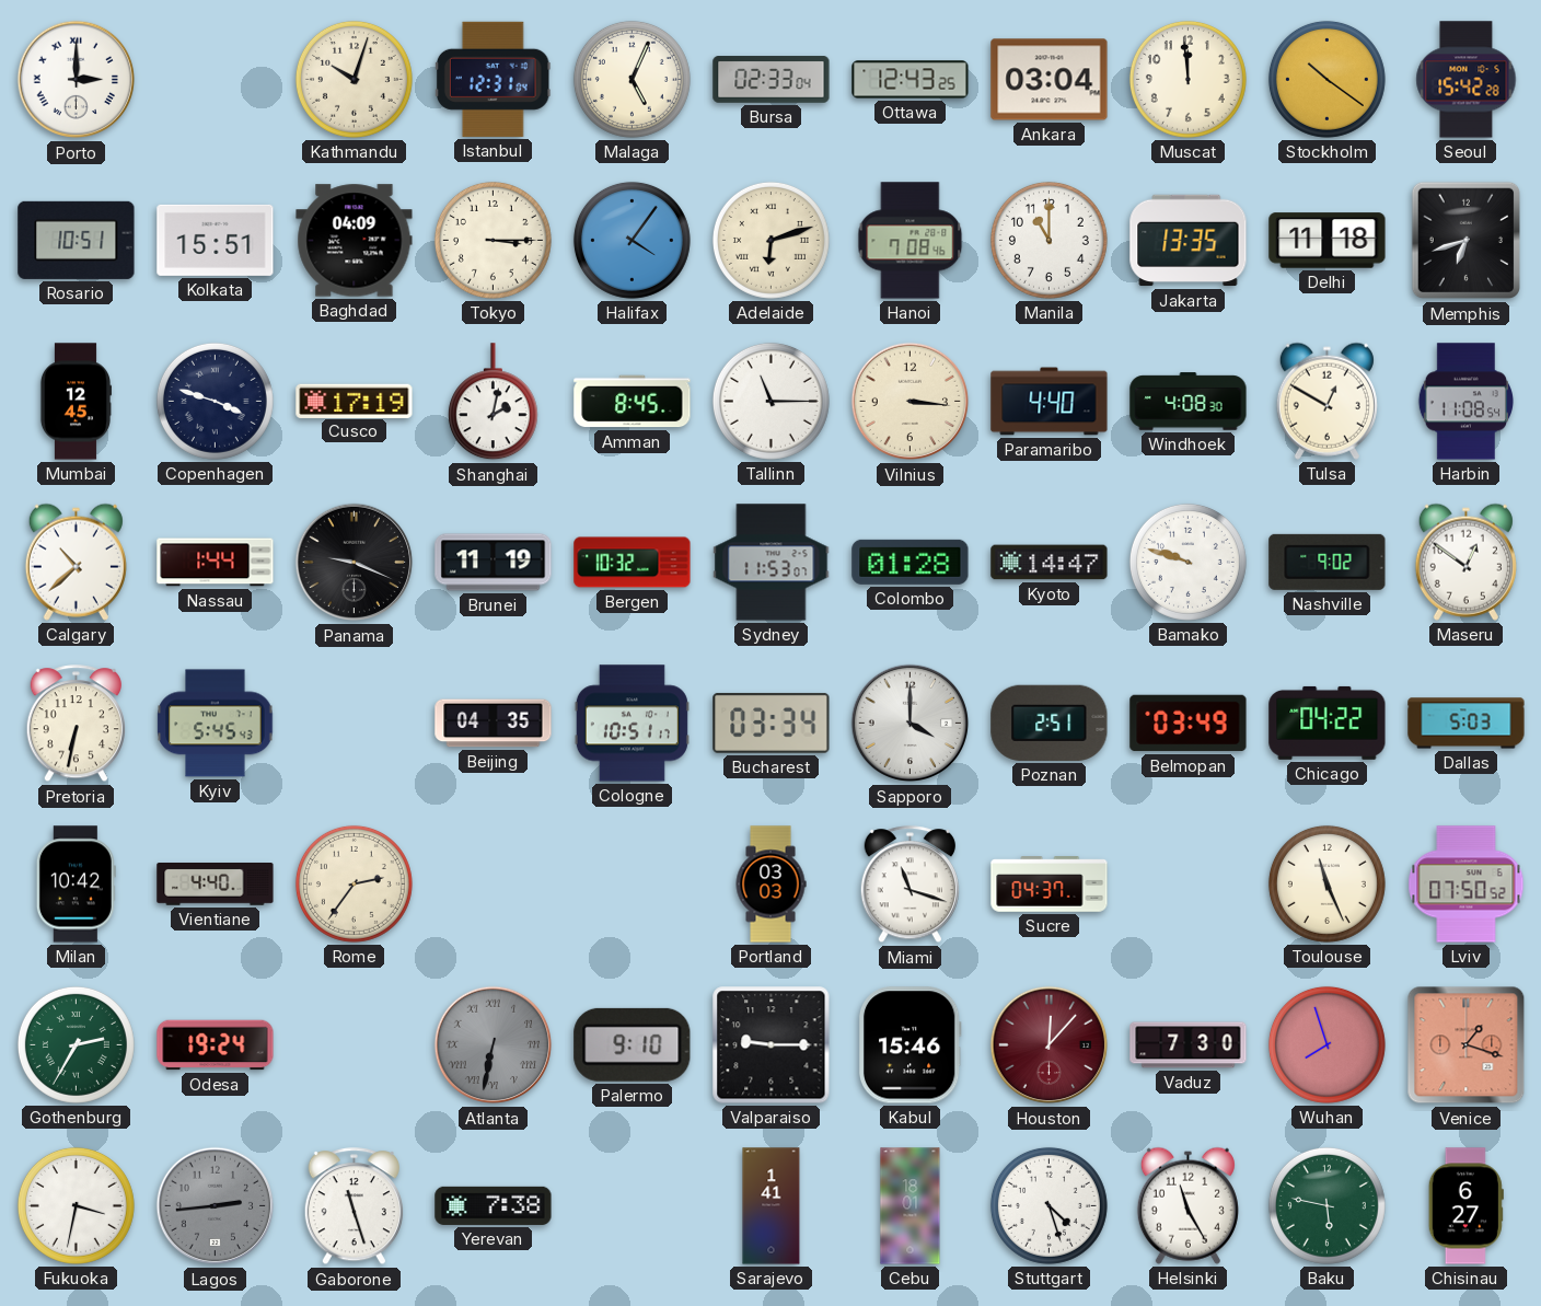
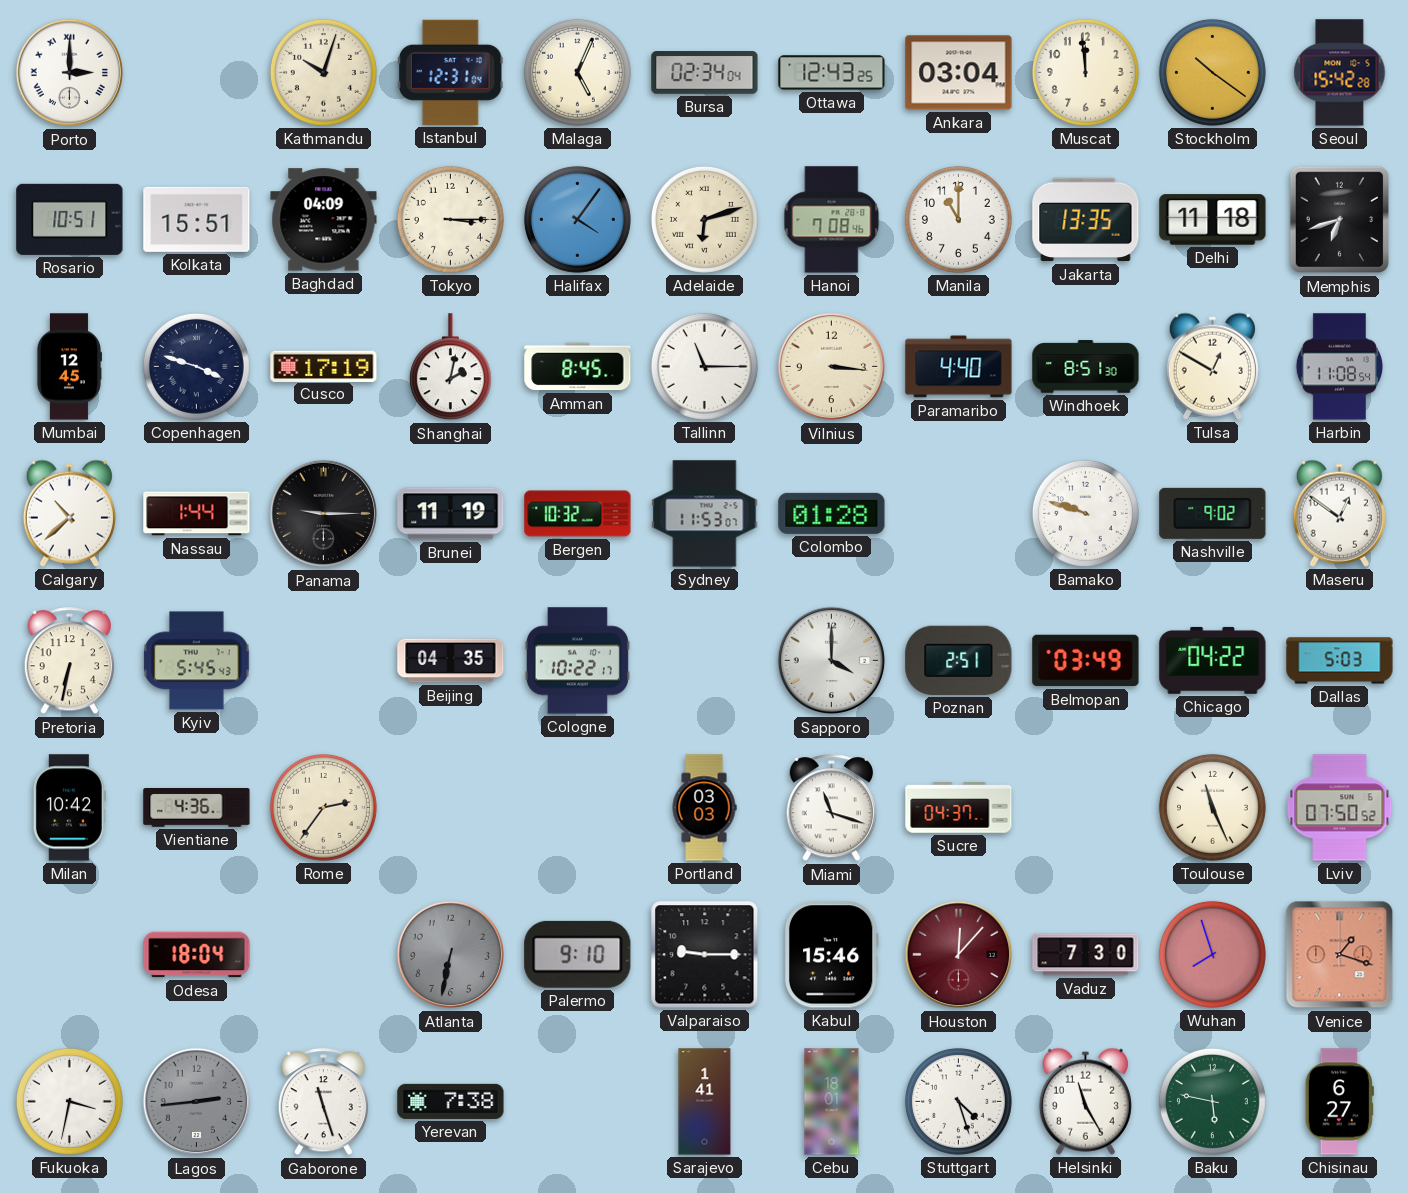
Bursa: 02:33 -> 02:34
Windhoek: 4:08 -> 8:51
Panama: 9:19 -> 9:15
Kyoto: 14:47 -> none
Cologne: 10:51 -> 10:22
Bucharest: 03:34 -> none
Vientiane: 4:40 -> 4:36
Gothenburg: 2:35 -> none
Odesa: 19:24 -> 18:04
Atlanta numerals: Roman -> Arabic
